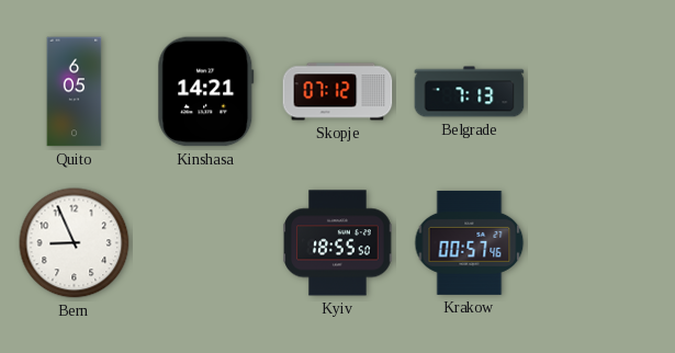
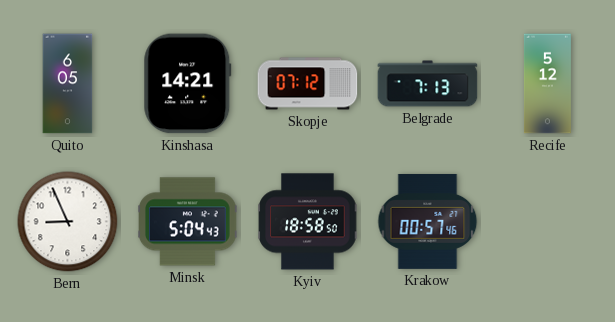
Recife: none -> 5:12
Minsk: none -> 5:04
Kyiv: 18:55 -> 18:58
